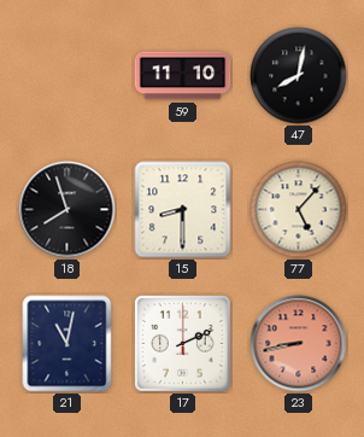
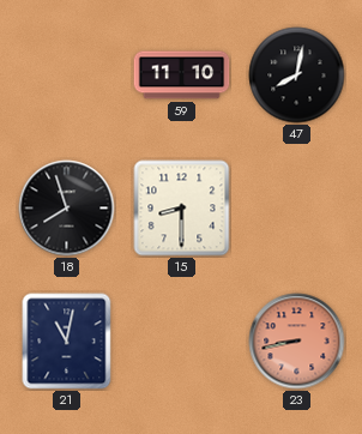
77: 5:07 -> none
17: 2:11 -> none
